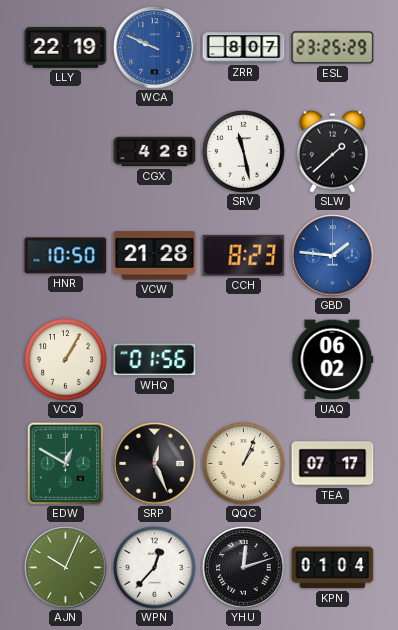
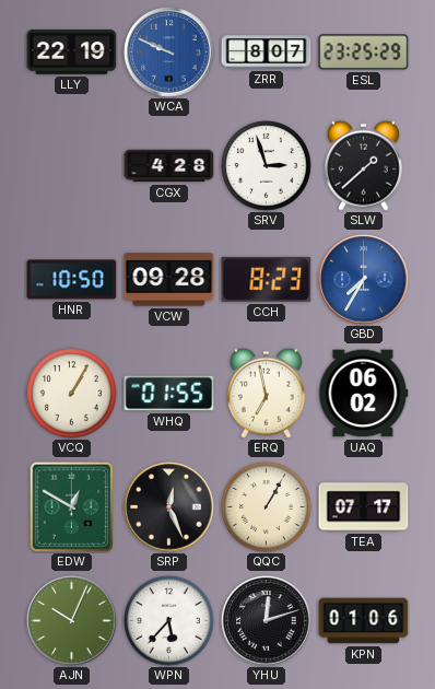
SRV: 11:28 -> 2:57
VCW: 21:28 -> 09:28
GBD: 1:46 -> 7:35
WHQ: 01:56 -> 01:55
ERQ: none -> 6:58
QQC: 1:04 -> 1:05
WPN: 12:37 -> 5:37
KPN: 01:04 -> 01:06
